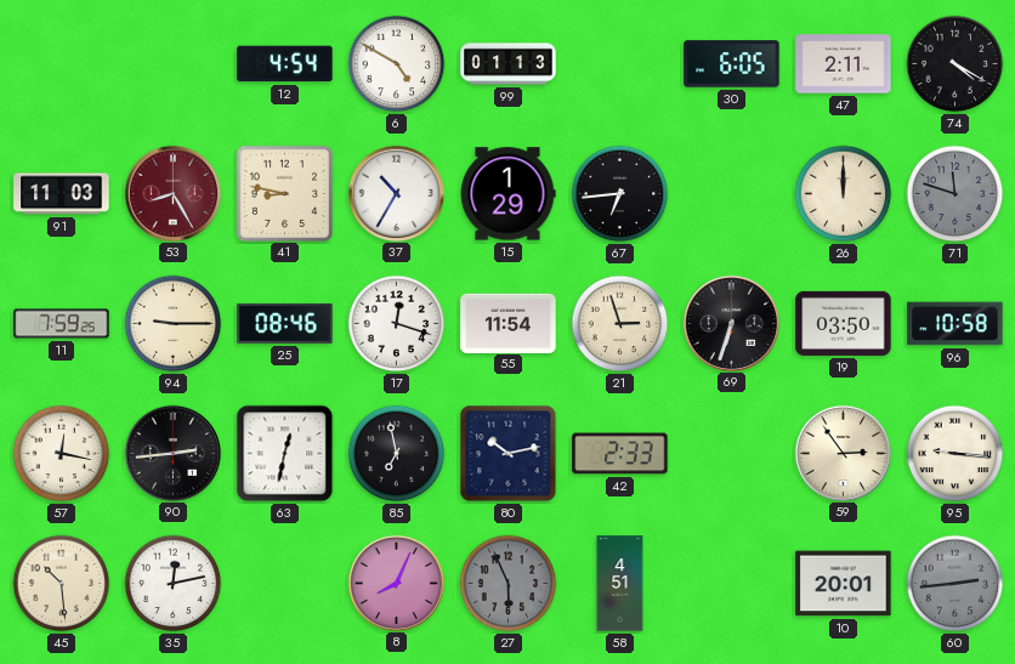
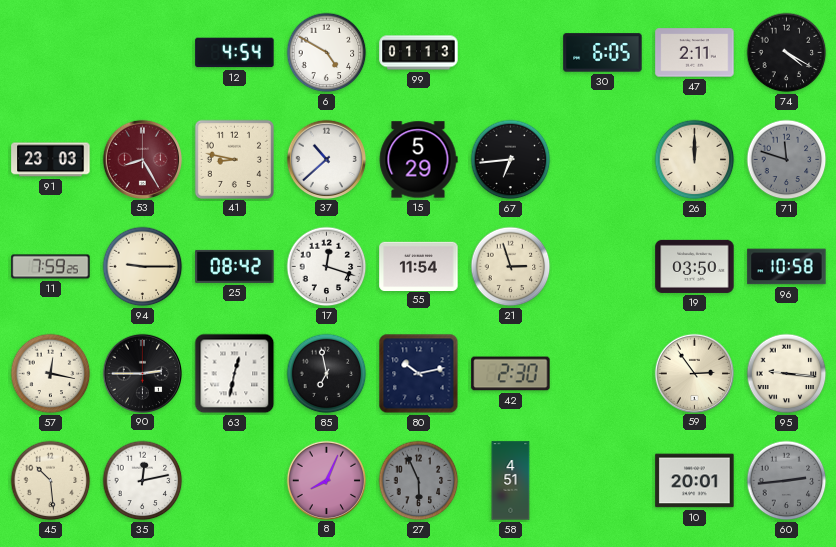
91: 11:03 -> 23:03
37: 10:35 -> 10:38
15: 1:29 -> 5:29
25: 08:46 -> 08:42
69: 6:33 -> none
90: 2:44 -> 2:45
42: 2:33 -> 2:30
